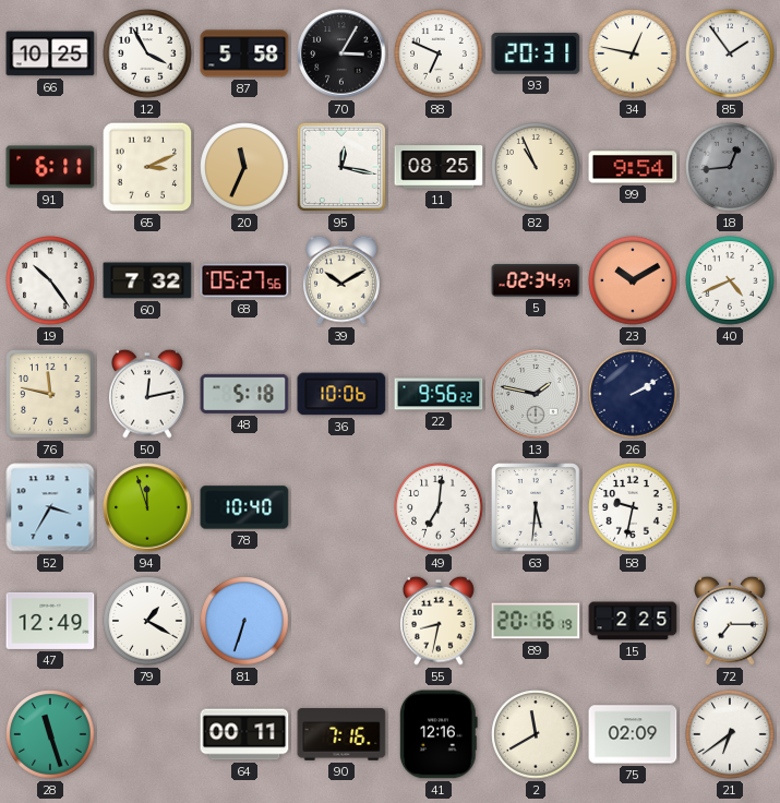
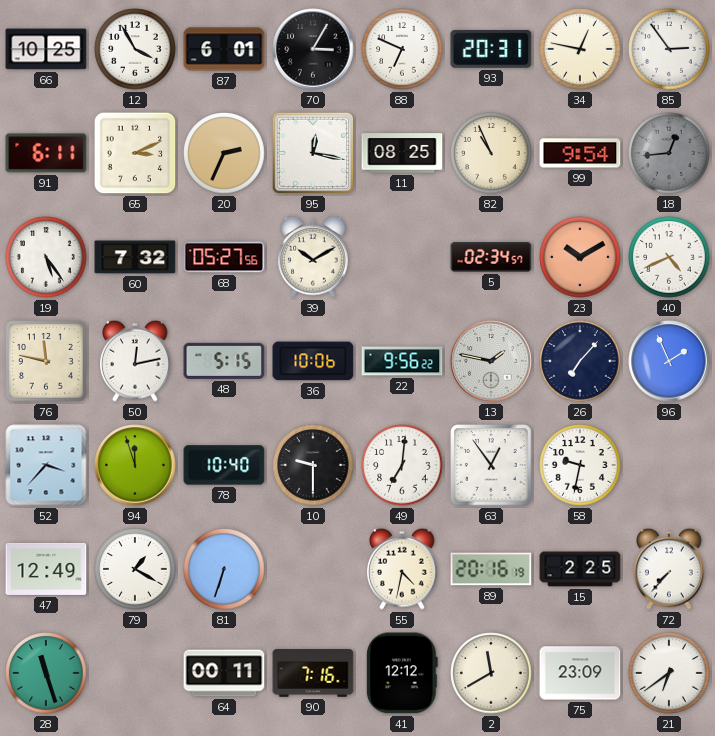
87: 5:58 -> 6:01
85: 1:54 -> 2:54
20: 11:34 -> 2:34
19: 10:24 -> 5:24
48: 5:18 -> 5:15
26: 2:10 -> 7:07
96: none -> 1:56
52: 3:35 -> 3:37
10: none -> 9:30
63: 5:31 -> 12:54
55: 8:32 -> 4:32
72: 7:15 -> 7:37
41: 12:16 -> 12:12
75: 02:09 -> 23:09
